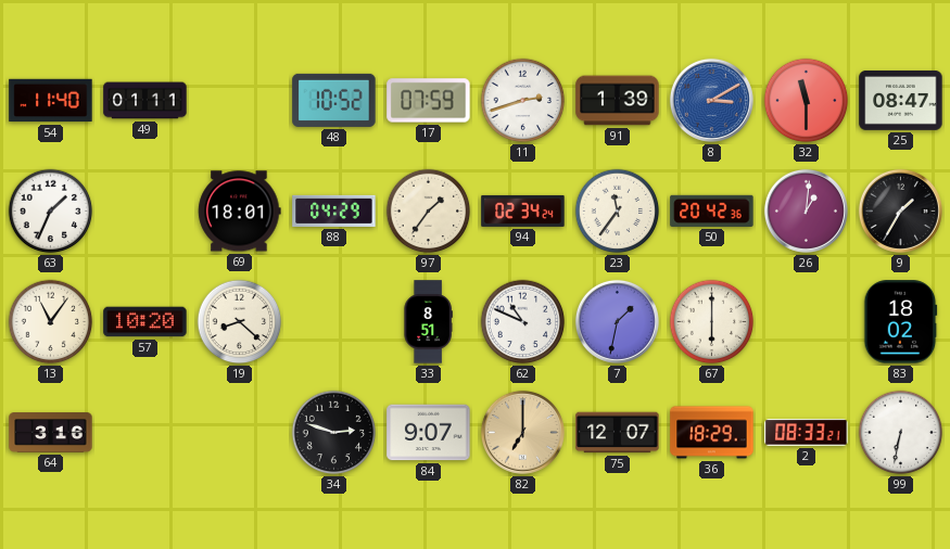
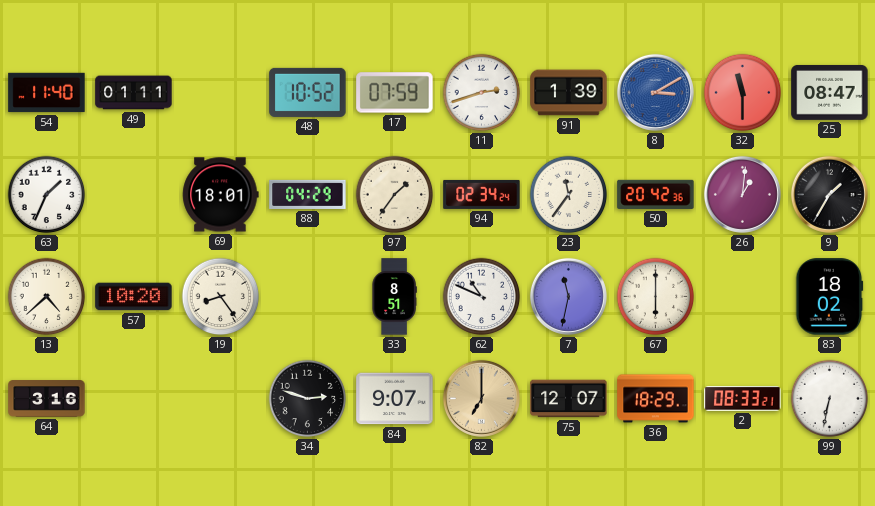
13: 11:06 -> 4:38
19: 8:22 -> 8:24
7: 1:32 -> 11:32
